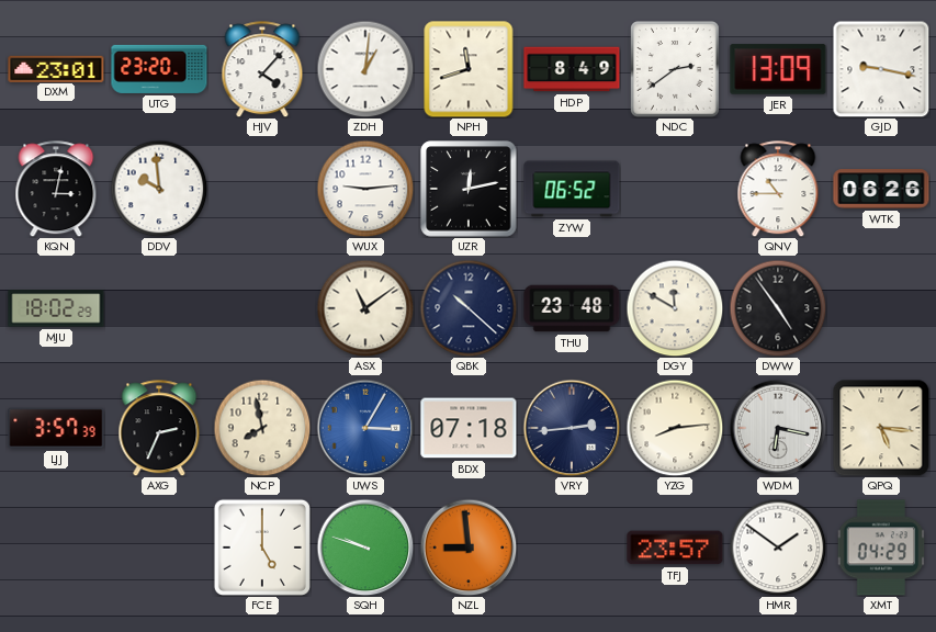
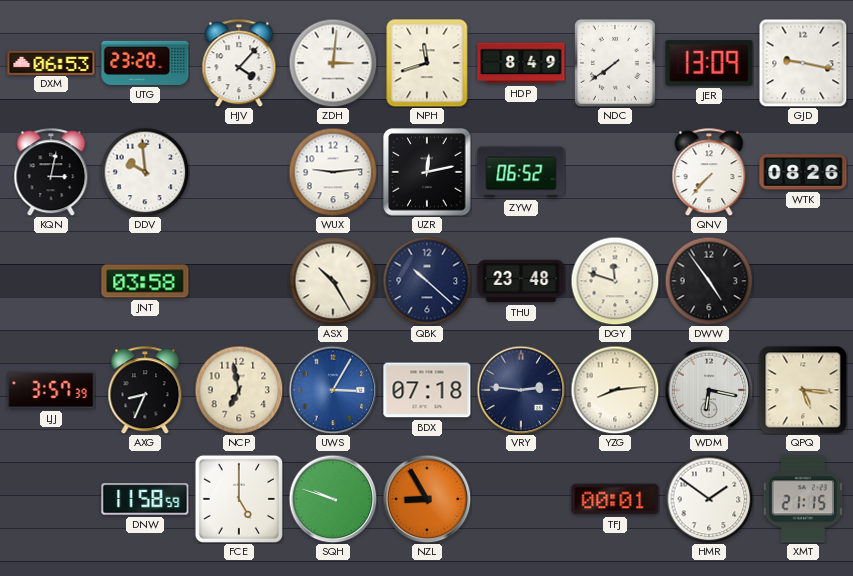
DXM: 23:01 -> 06:53
ZDH: 1:01 -> 3:01
NDC: 2:39 -> 7:39
QNV: 10:45 -> 7:37
WTK: 06:26 -> 08:26
MJU: 18:02 -> none
JNT: none -> 03:58
ASX: 11:09 -> 10:25
DGY: 11:50 -> 11:48
AXG: 2:34 -> 8:34
NCP: 7:58 -> 6:58
VRY: 2:44 -> 2:46
DNW: none -> 11:58
NZL: 8:59 -> 8:55
TFJ: 23:57 -> 00:01
XMT: 04:29 -> 21:15
